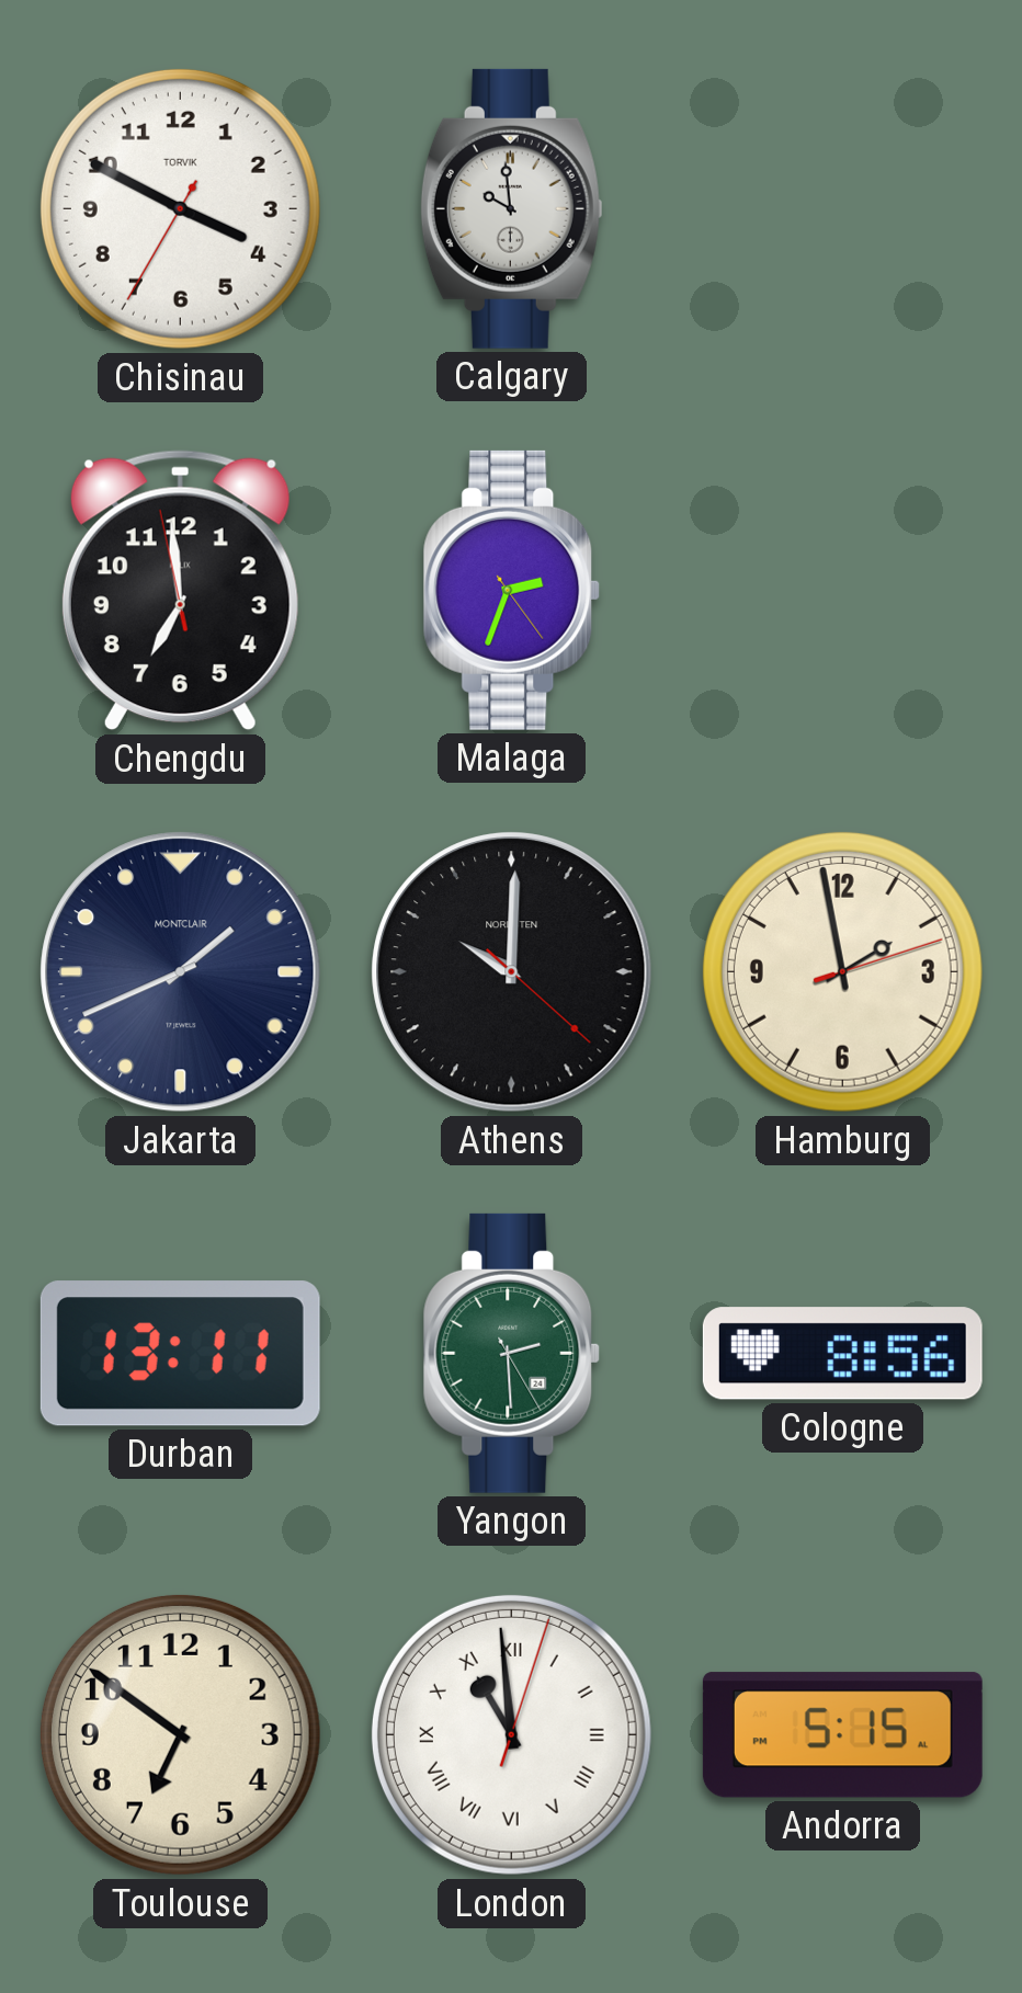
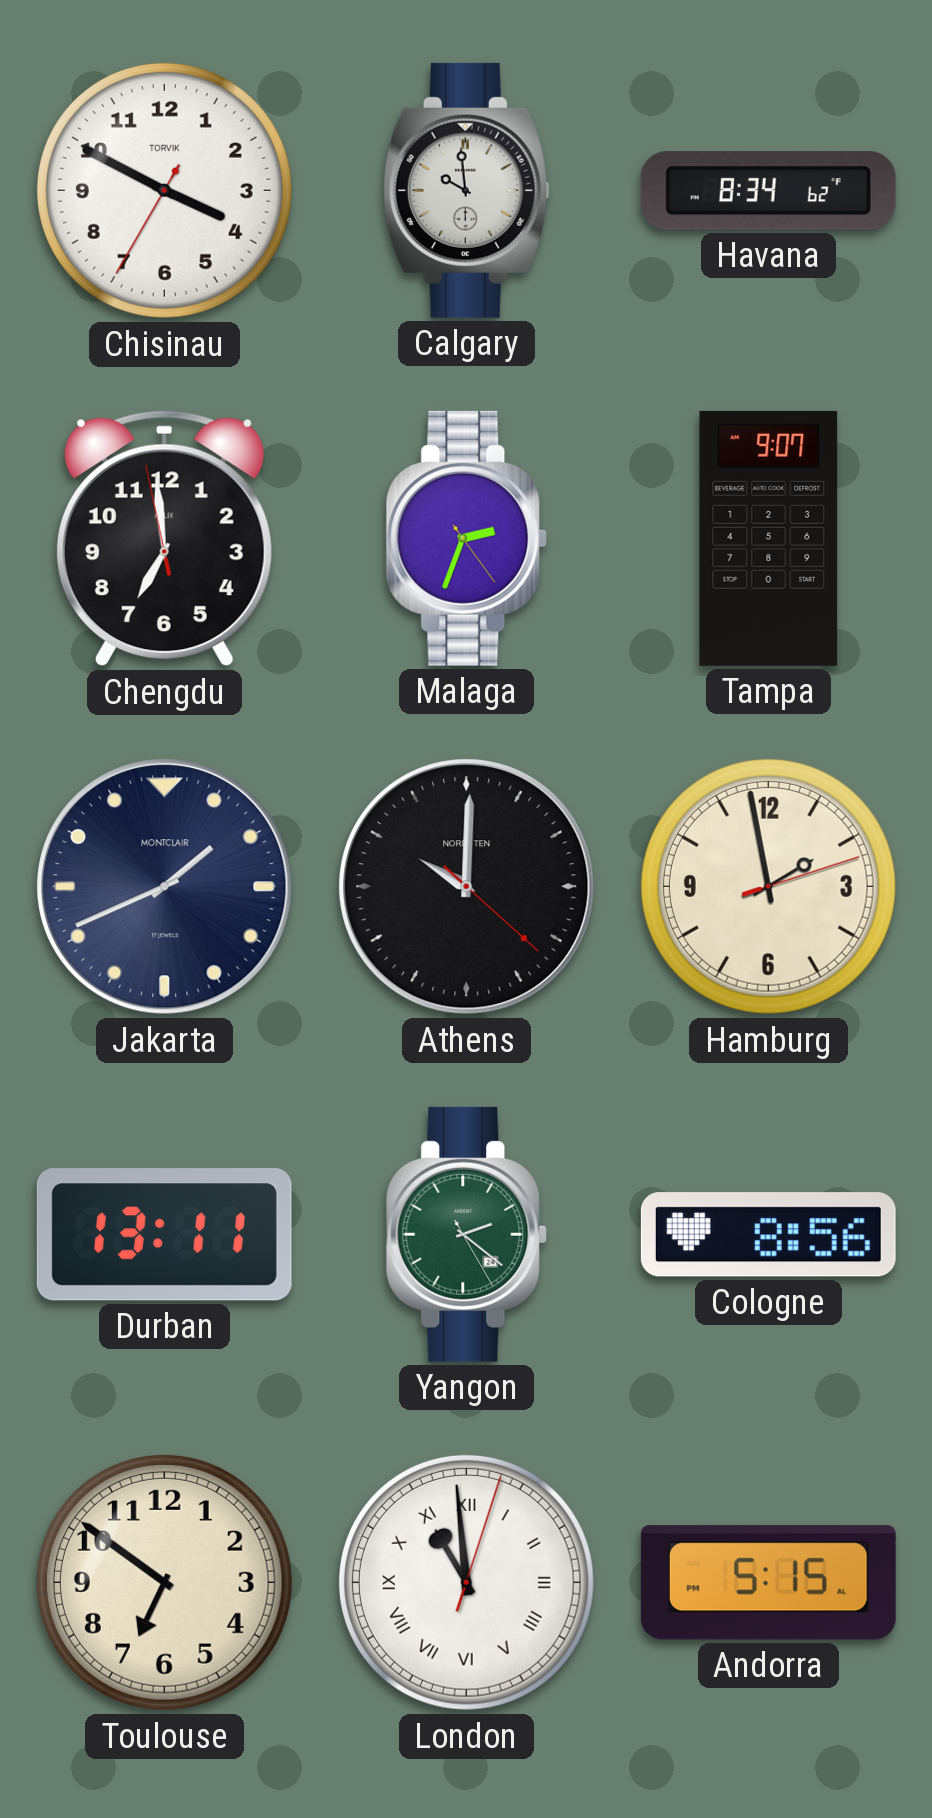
Havana: none -> 8:34
Tampa: none -> 9:07
Yangon: 2:29 -> 2:21
